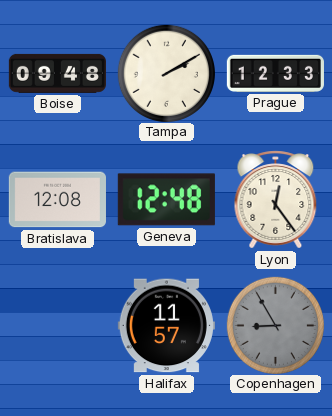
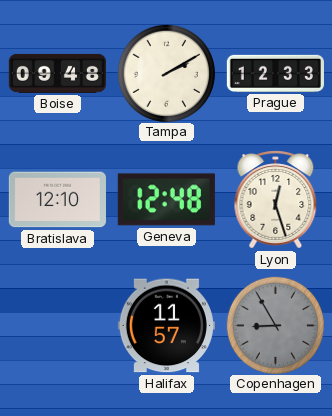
Bratislava: 12:08 -> 12:10
Lyon: 12:24 -> 12:27
